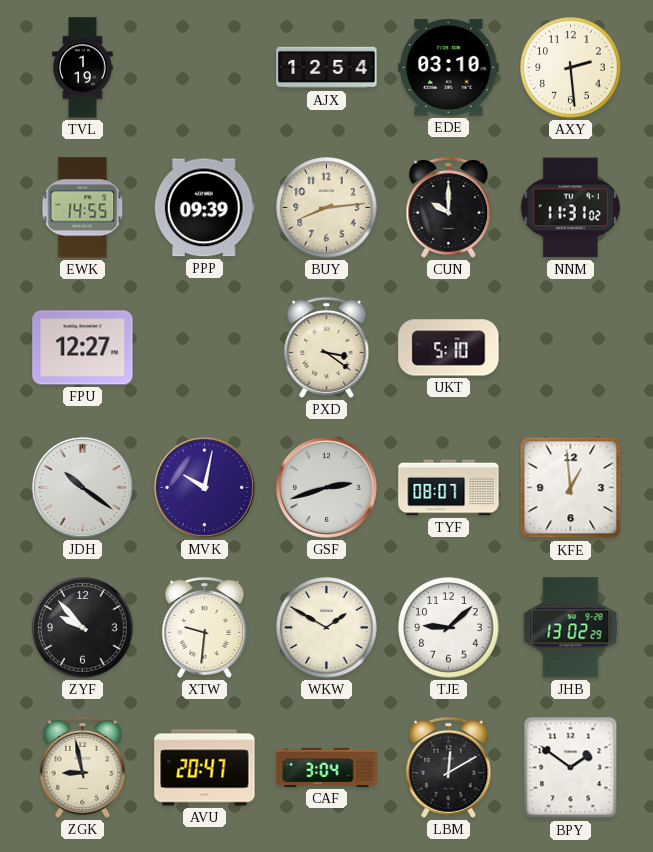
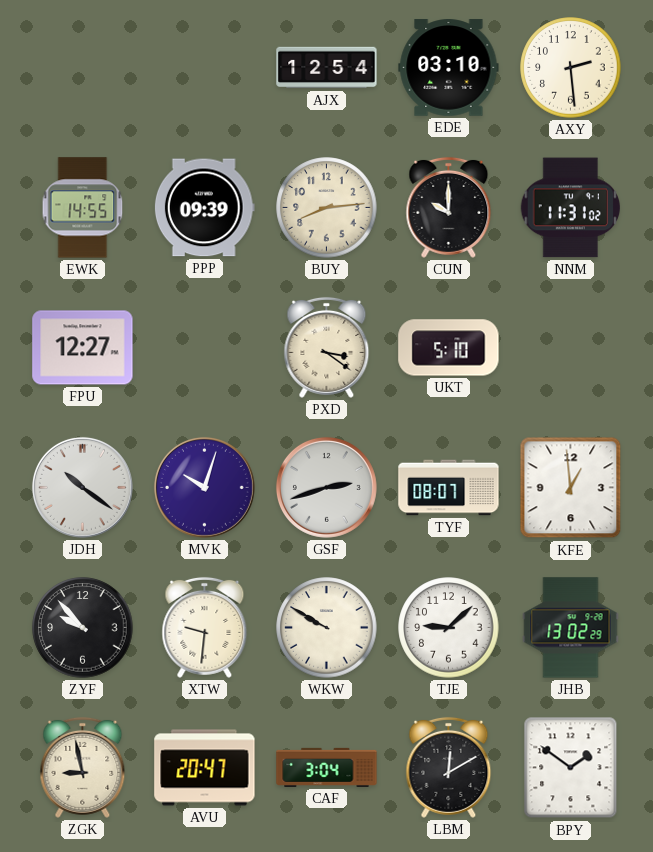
TVL: 1:19 -> none
MVK: 10:02 -> 10:03
WKW: 1:50 -> 9:50
